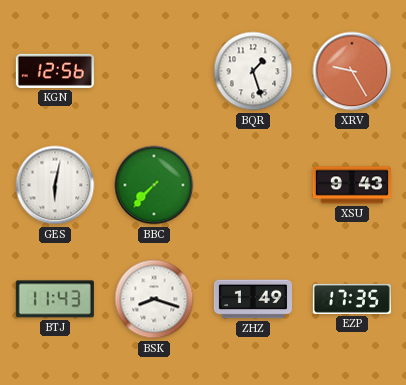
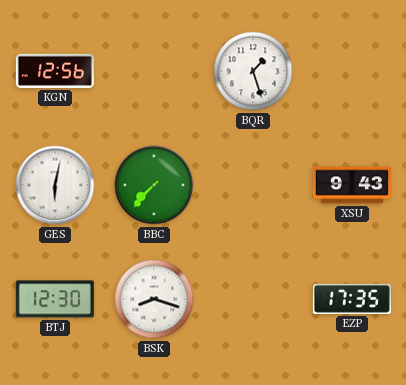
XRV: 9:25 -> none
BTJ: 11:43 -> 12:30
ZHZ: 1:49 -> none
